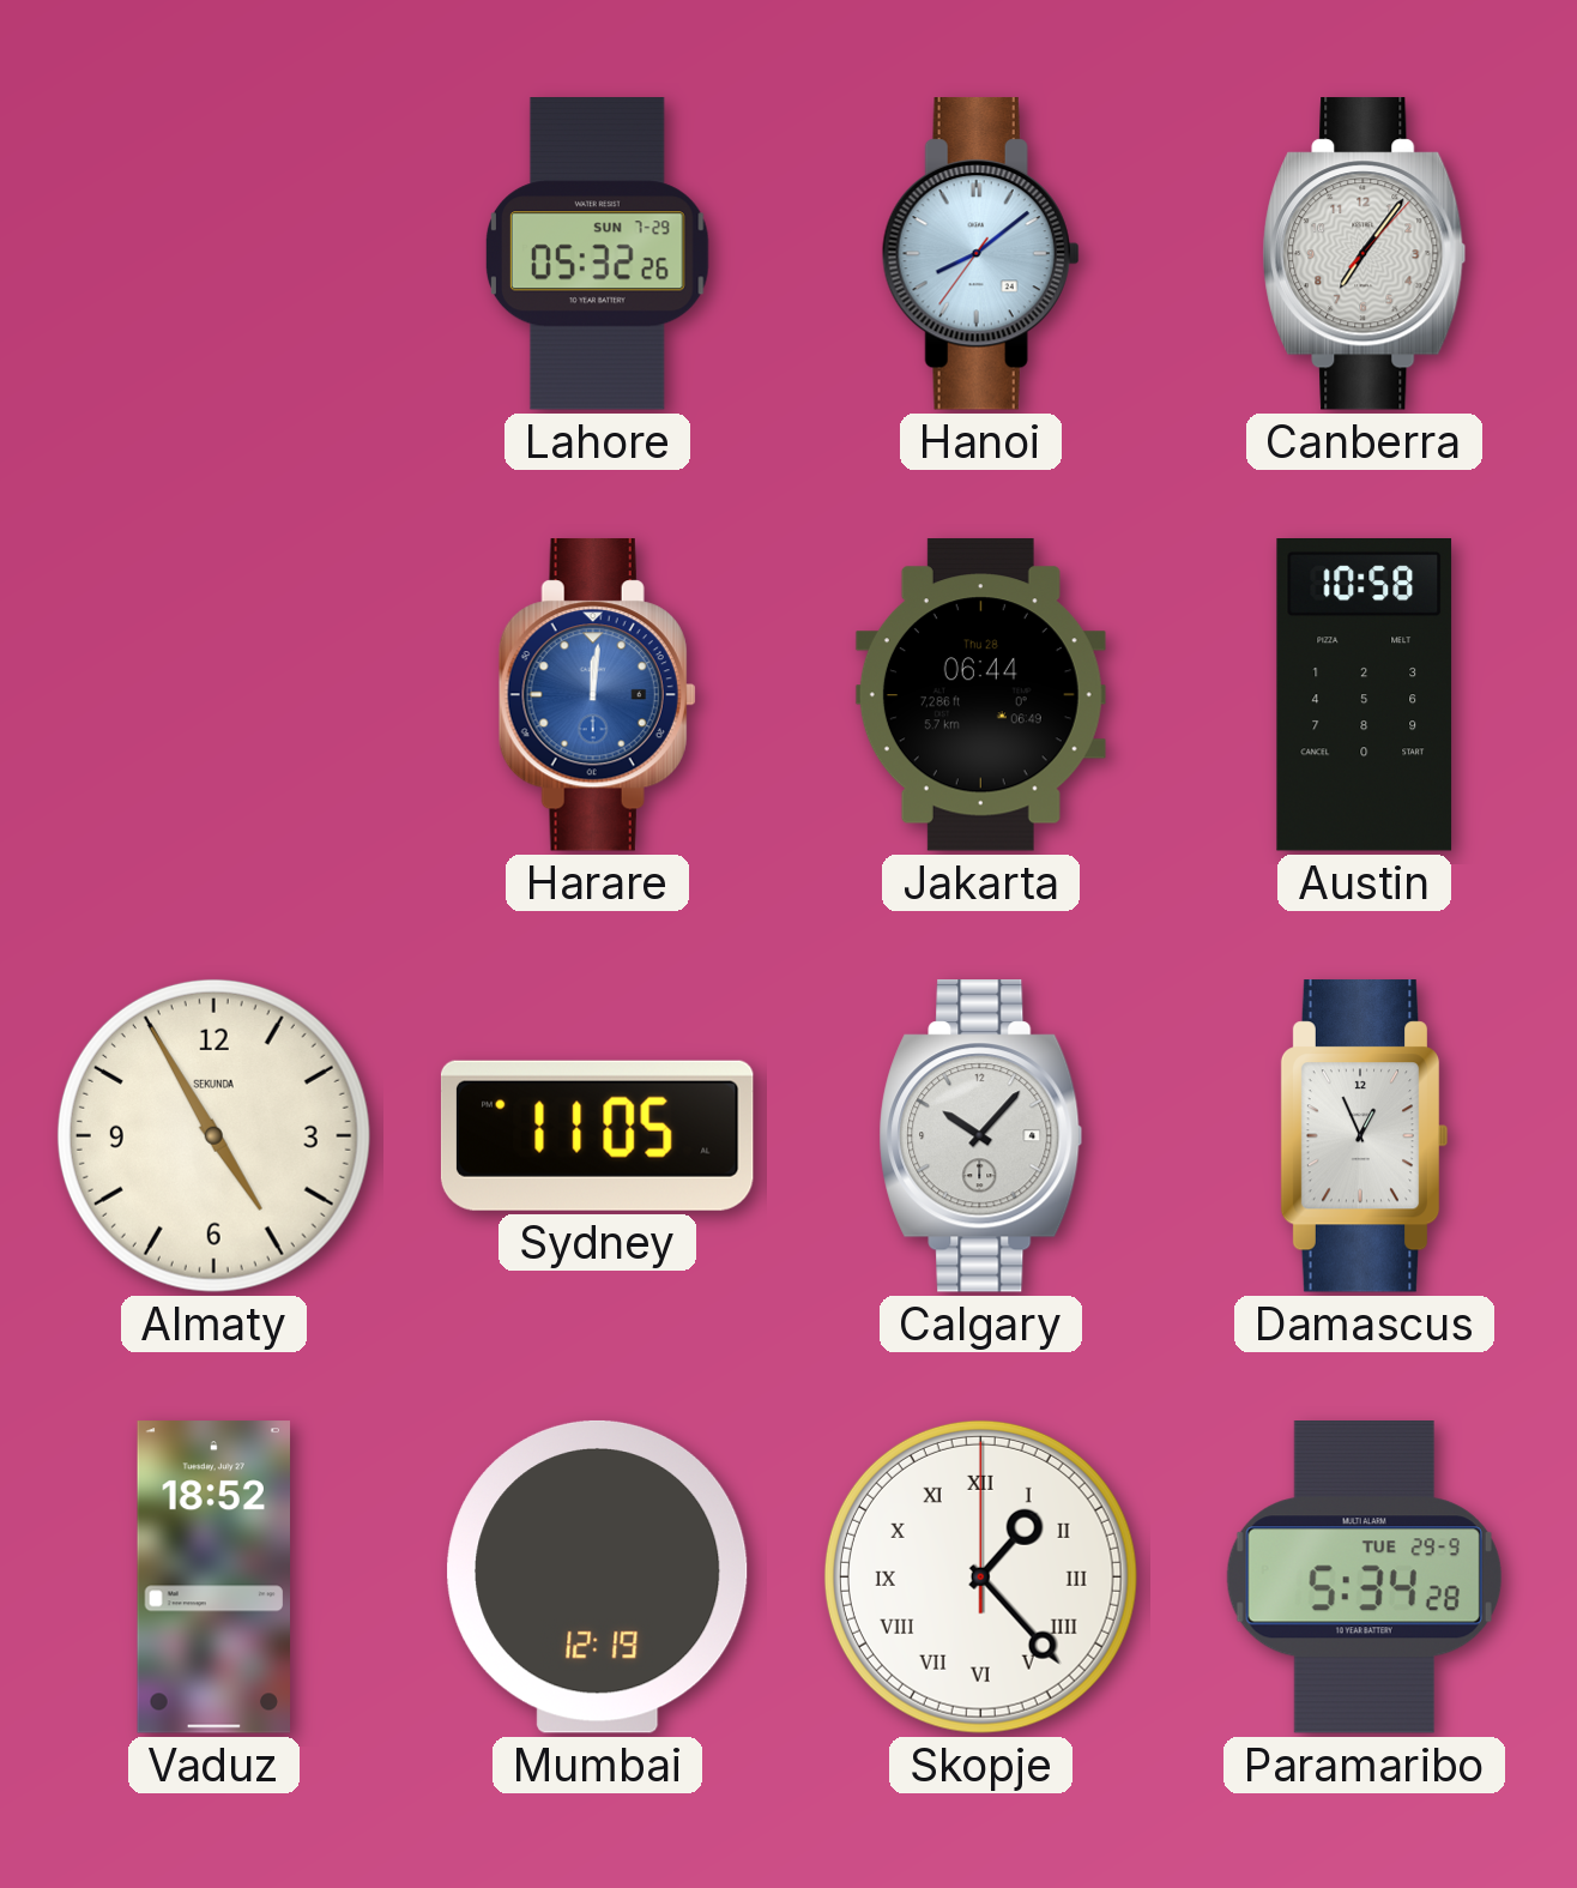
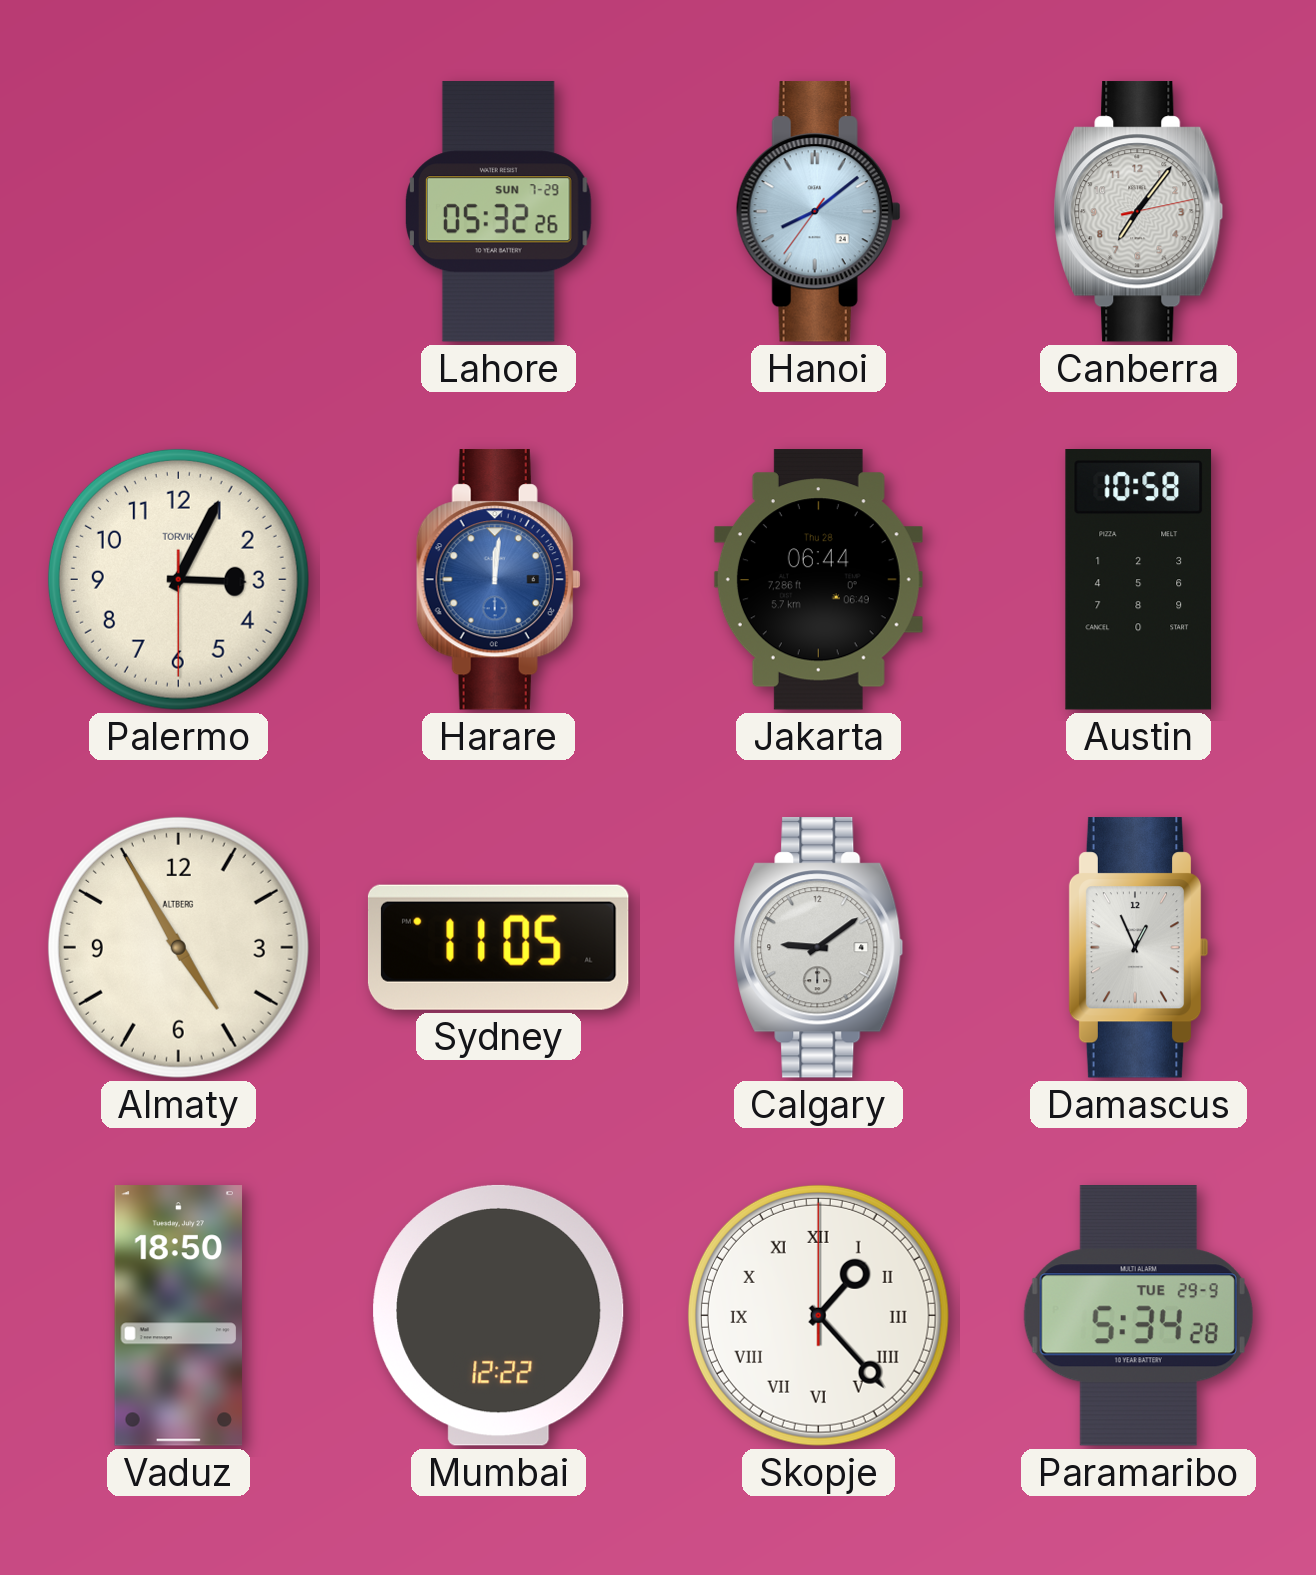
Canberra: 7:06:07 -> 7:06:13
Palermo: none -> 3:04
Almaty brand: SEKUNDA -> ALTBERG
Calgary: 10:07 -> 9:09
Vaduz: 18:52 -> 18:50
Mumbai: 12:19 -> 12:22
